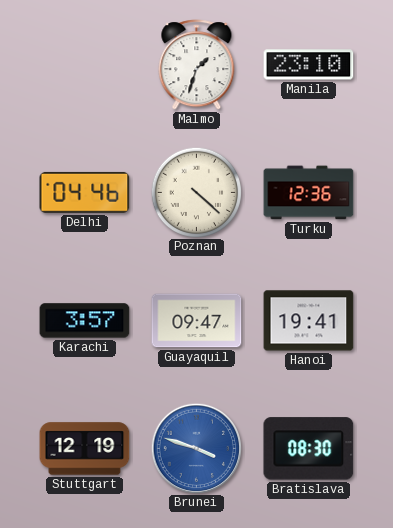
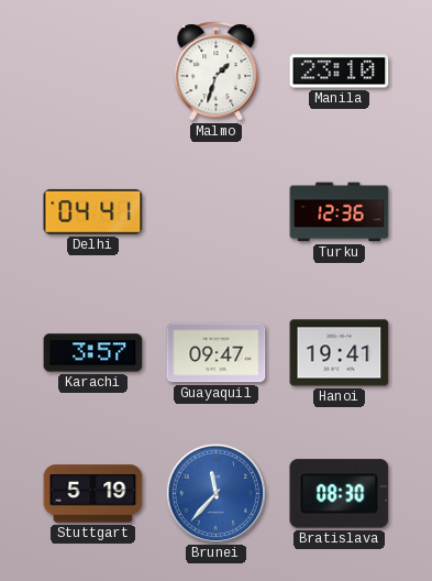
Delhi: 04:46 -> 04:41
Poznan: 4:22 -> none
Stuttgart: 12:19 -> 5:19
Brunei: 3:48 -> 11:37
